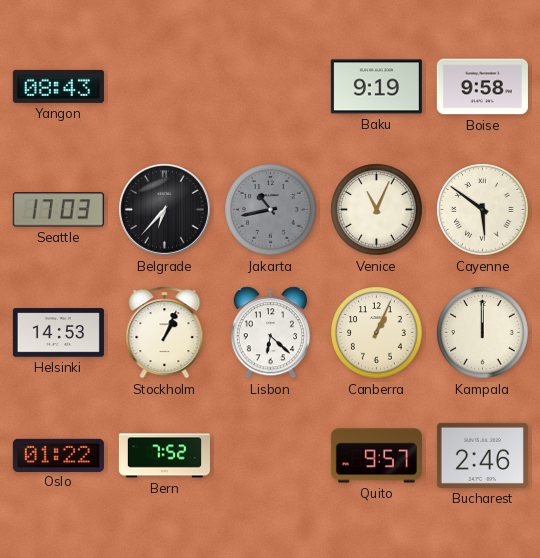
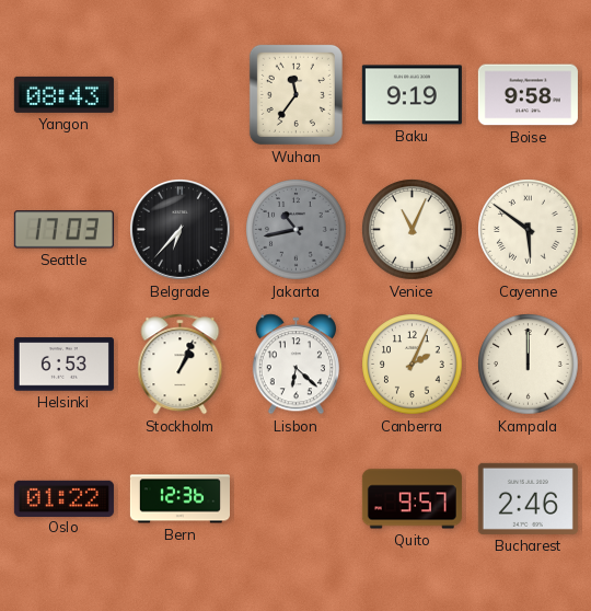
Wuhan: none -> 11:36
Helsinki: 14:53 -> 6:53
Canberra: 1:04 -> 2:04
Bern: 7:52 -> 12:36
